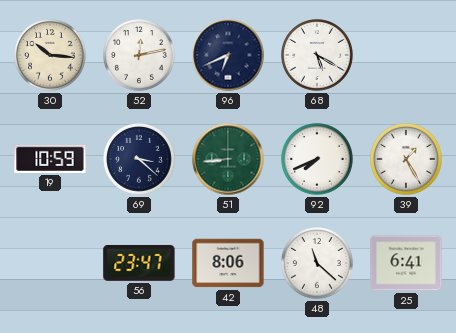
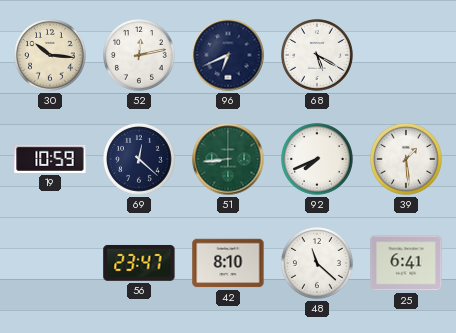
69: 3:22 -> 12:22
39: 1:25 -> 1:29
42: 8:06 -> 8:10
